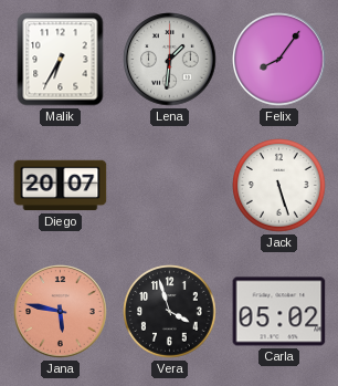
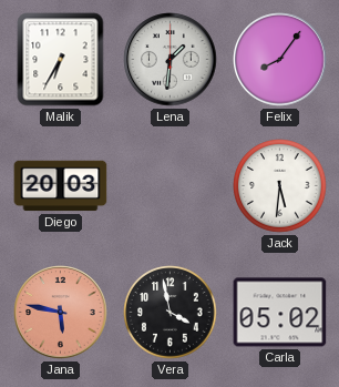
Diego: 20:07 -> 20:03
Jack: 5:27 -> 5:31
Vera: 3:57 -> 3:58
